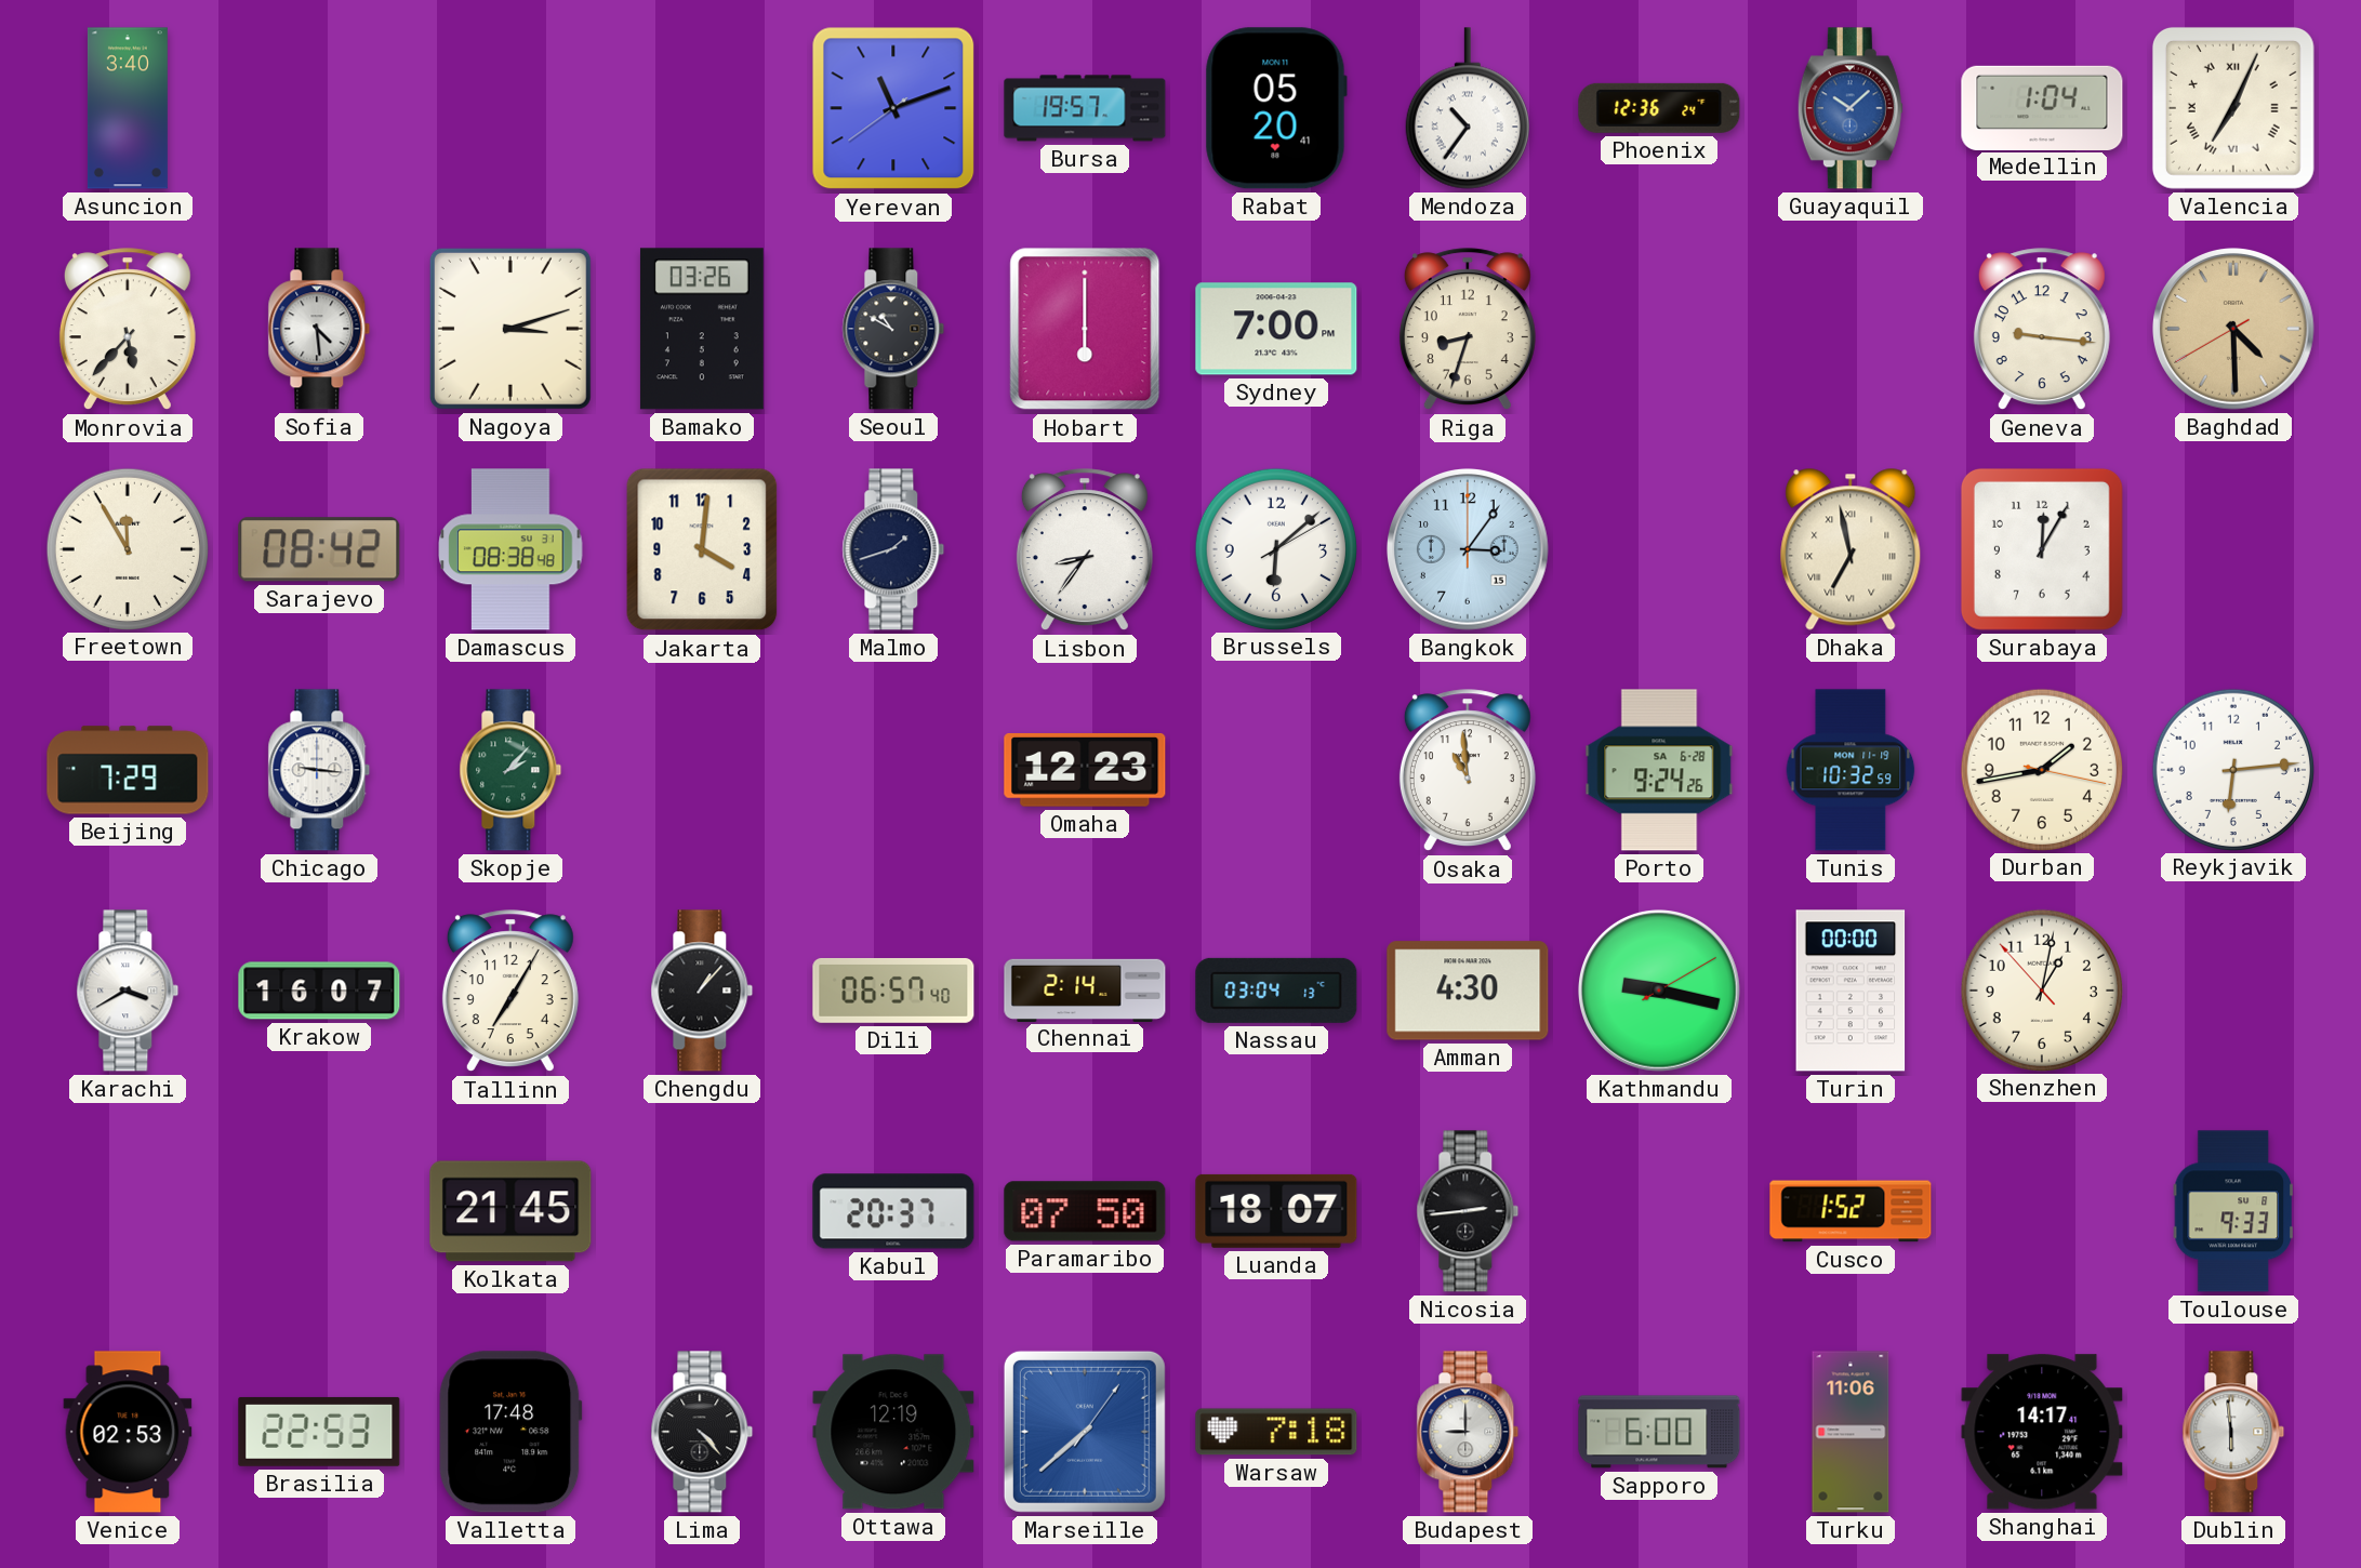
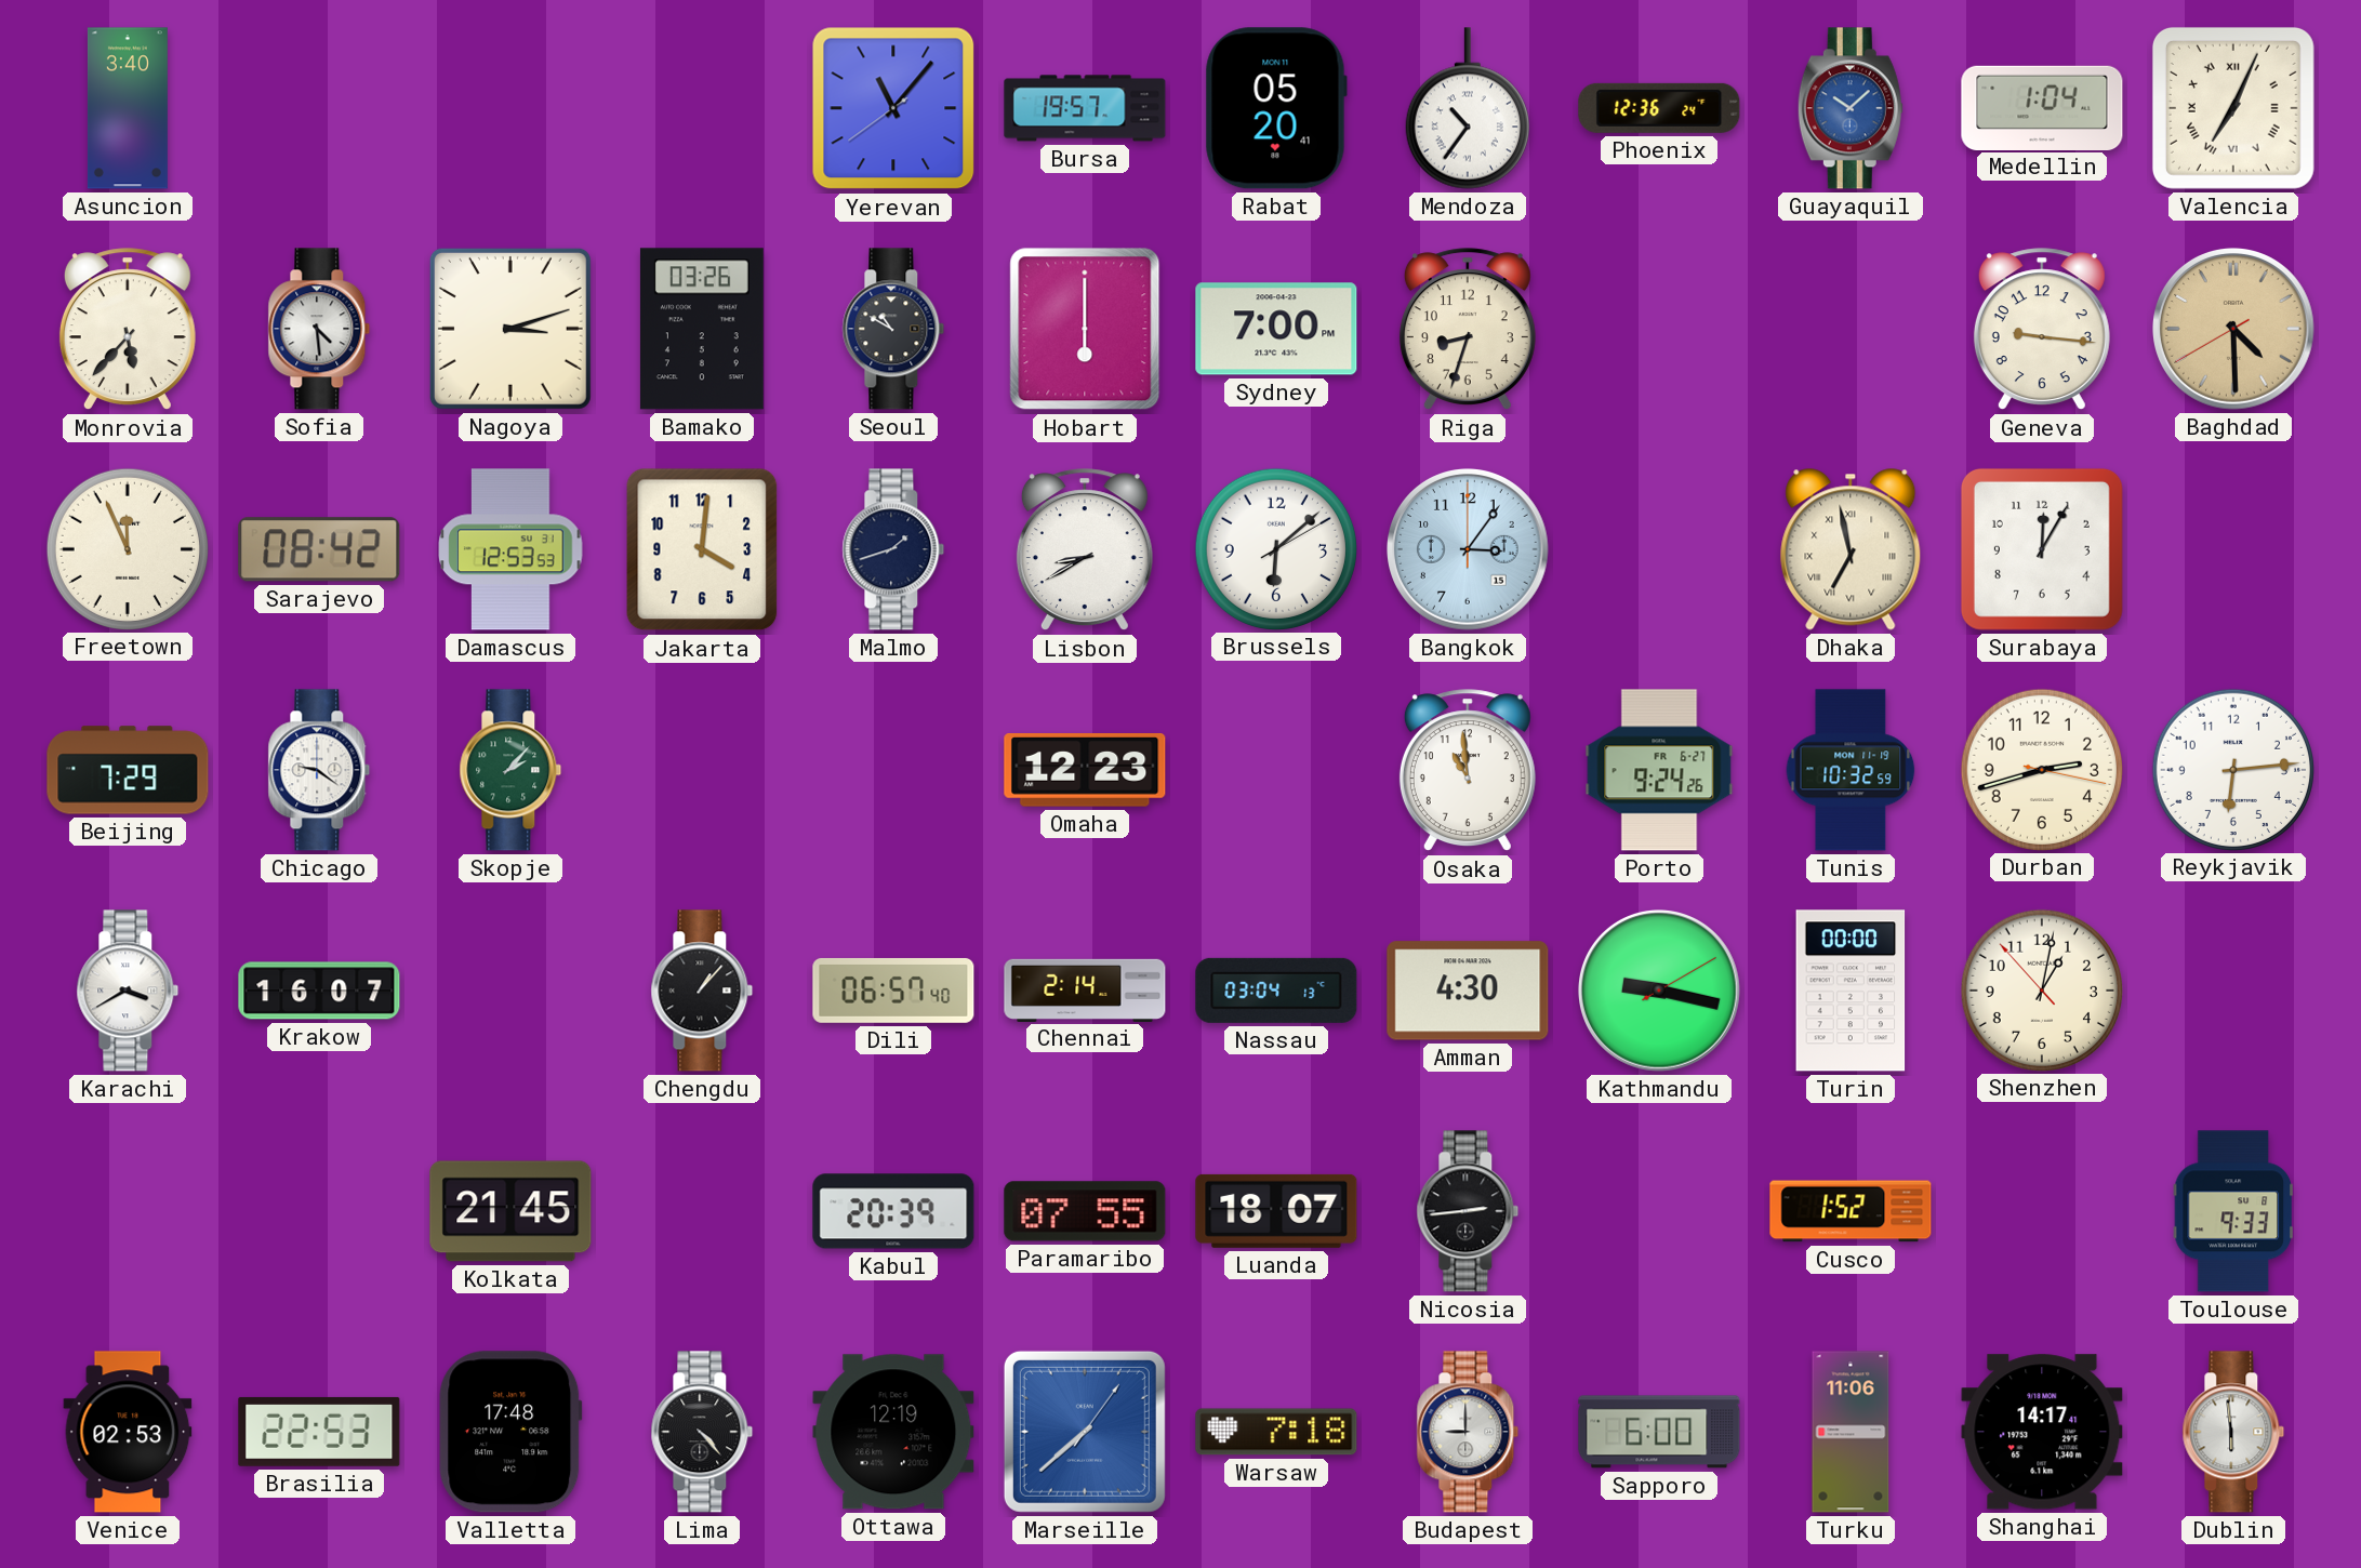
Yerevan: 11:11 -> 11:06
Freetown: 11:55 -> 11:56
Damascus: 08:38 -> 12:53
Lisbon: 8:36 -> 8:40
Chicago: 9:16 -> 9:21
Porto date: SA 6-28 -> FR 6-27
Durban: 1:43 -> 2:42
Tallinn: 7:05 -> none
Kabul: 20:37 -> 20:39
Paramaribo: 07:50 -> 07:55
